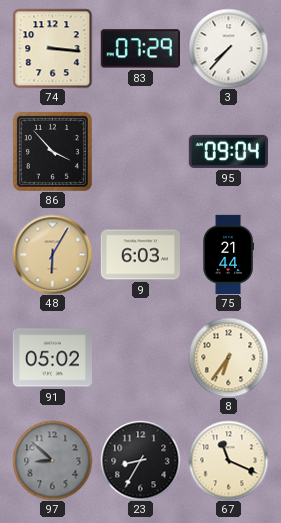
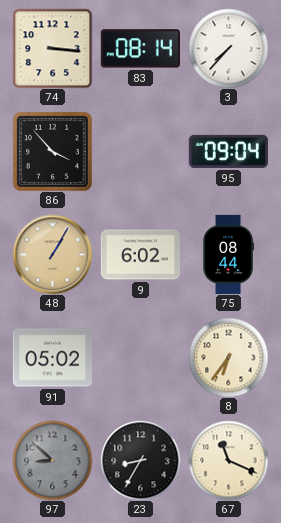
83: 07:29 -> 08:14
48: 6:05 -> 1:05
9: 6:03 -> 6:02
75: 21:44 -> 08:44
